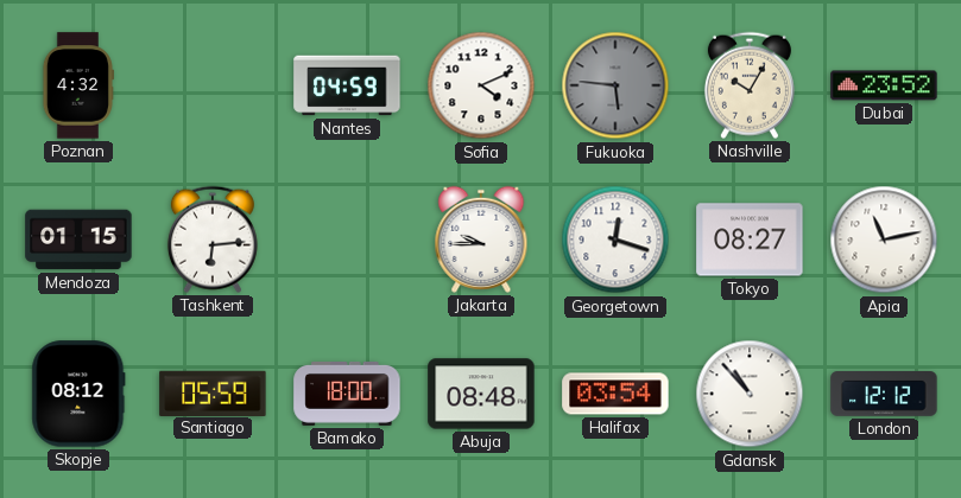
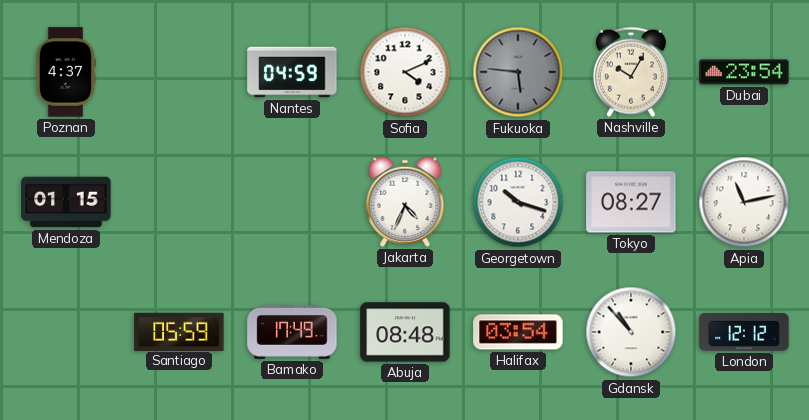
Poznan: 4:32 -> 4:37
Dubai: 23:52 -> 23:54
Tashkent: 6:14 -> none
Jakarta: 9:45 -> 4:34
Georgetown: 12:18 -> 10:18
Skopje: 08:12 -> none
Bamako: 18:00 -> 17:49
